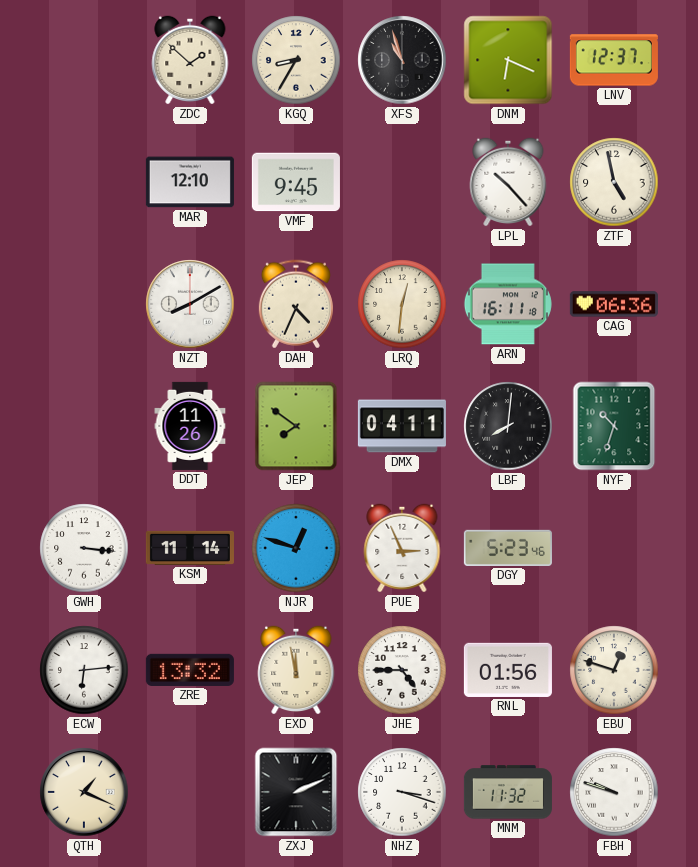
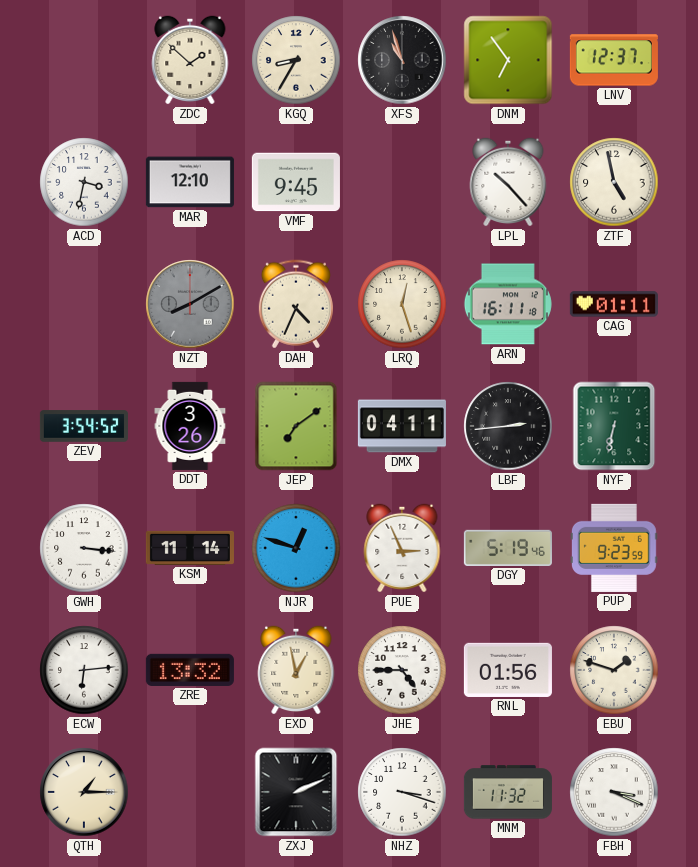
DNM: 6:19 -> 6:54
ACD: none -> 3:32
NZT dial: white -> grey
LRQ: 12:31 -> 12:27
CAG: 06:36 -> 01:11
ZEV: none -> 3:54
DDT: 11:26 -> 3:26
JEP: 7:51 -> 7:09
LBF: 8:01 -> 2:44
NYF: 10:33 -> 6:32
DGY: 5:23 -> 5:19
PUP: none -> 9:23
EXD: 11:58 -> 12:58
EBU: 12:48 -> 1:48
QTH: 1:19 -> 1:15
FBH: 9:48 -> 3:19
